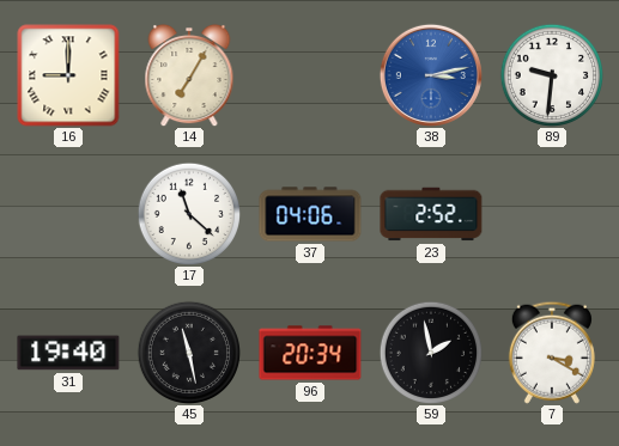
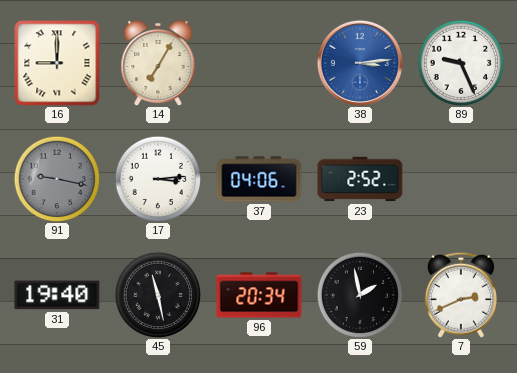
38: 3:13 -> 3:14
89: 9:31 -> 9:26
91: none -> 9:17
17: 11:22 -> 3:14
7: 3:20 -> 2:41
